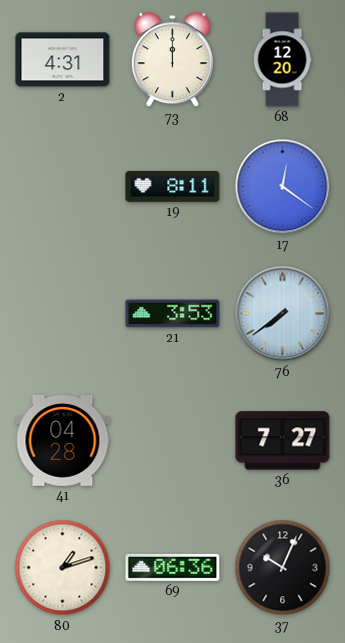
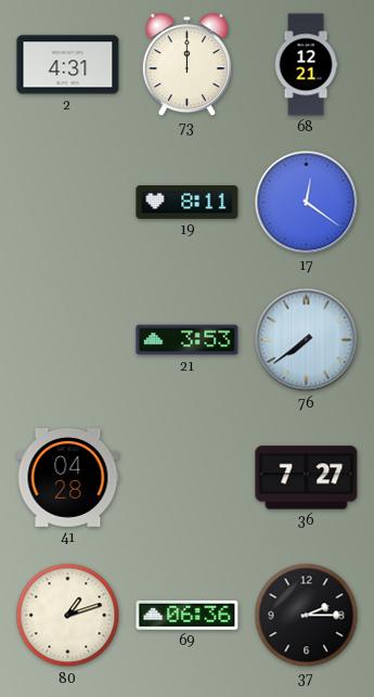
68: 12:20 -> 12:21
37: 10:04 -> 2:15
